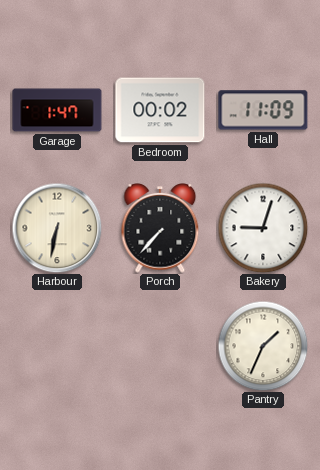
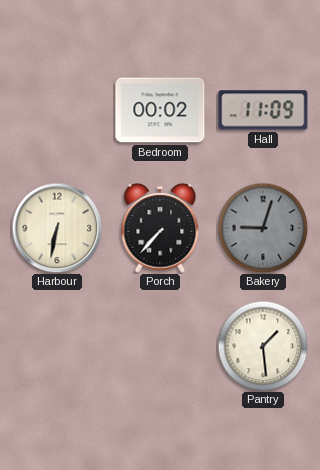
Garage: 1:47 -> none
Bakery dial: white -> grey
Pantry: 1:34 -> 1:29
